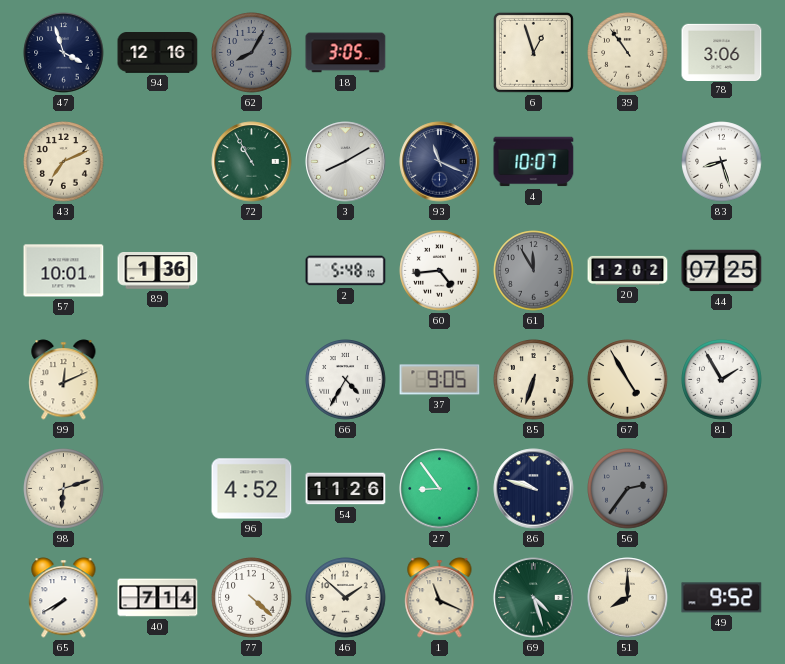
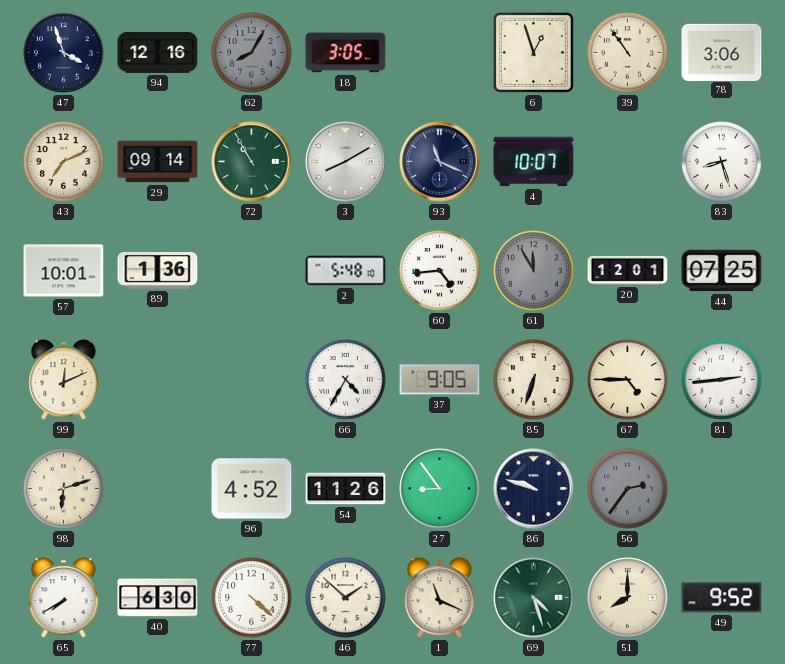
29: none -> 09:14
20: 12:02 -> 12:01
67: 4:55 -> 4:45
81: 1:55 -> 2:44
40: 7:14 -> 6:30
